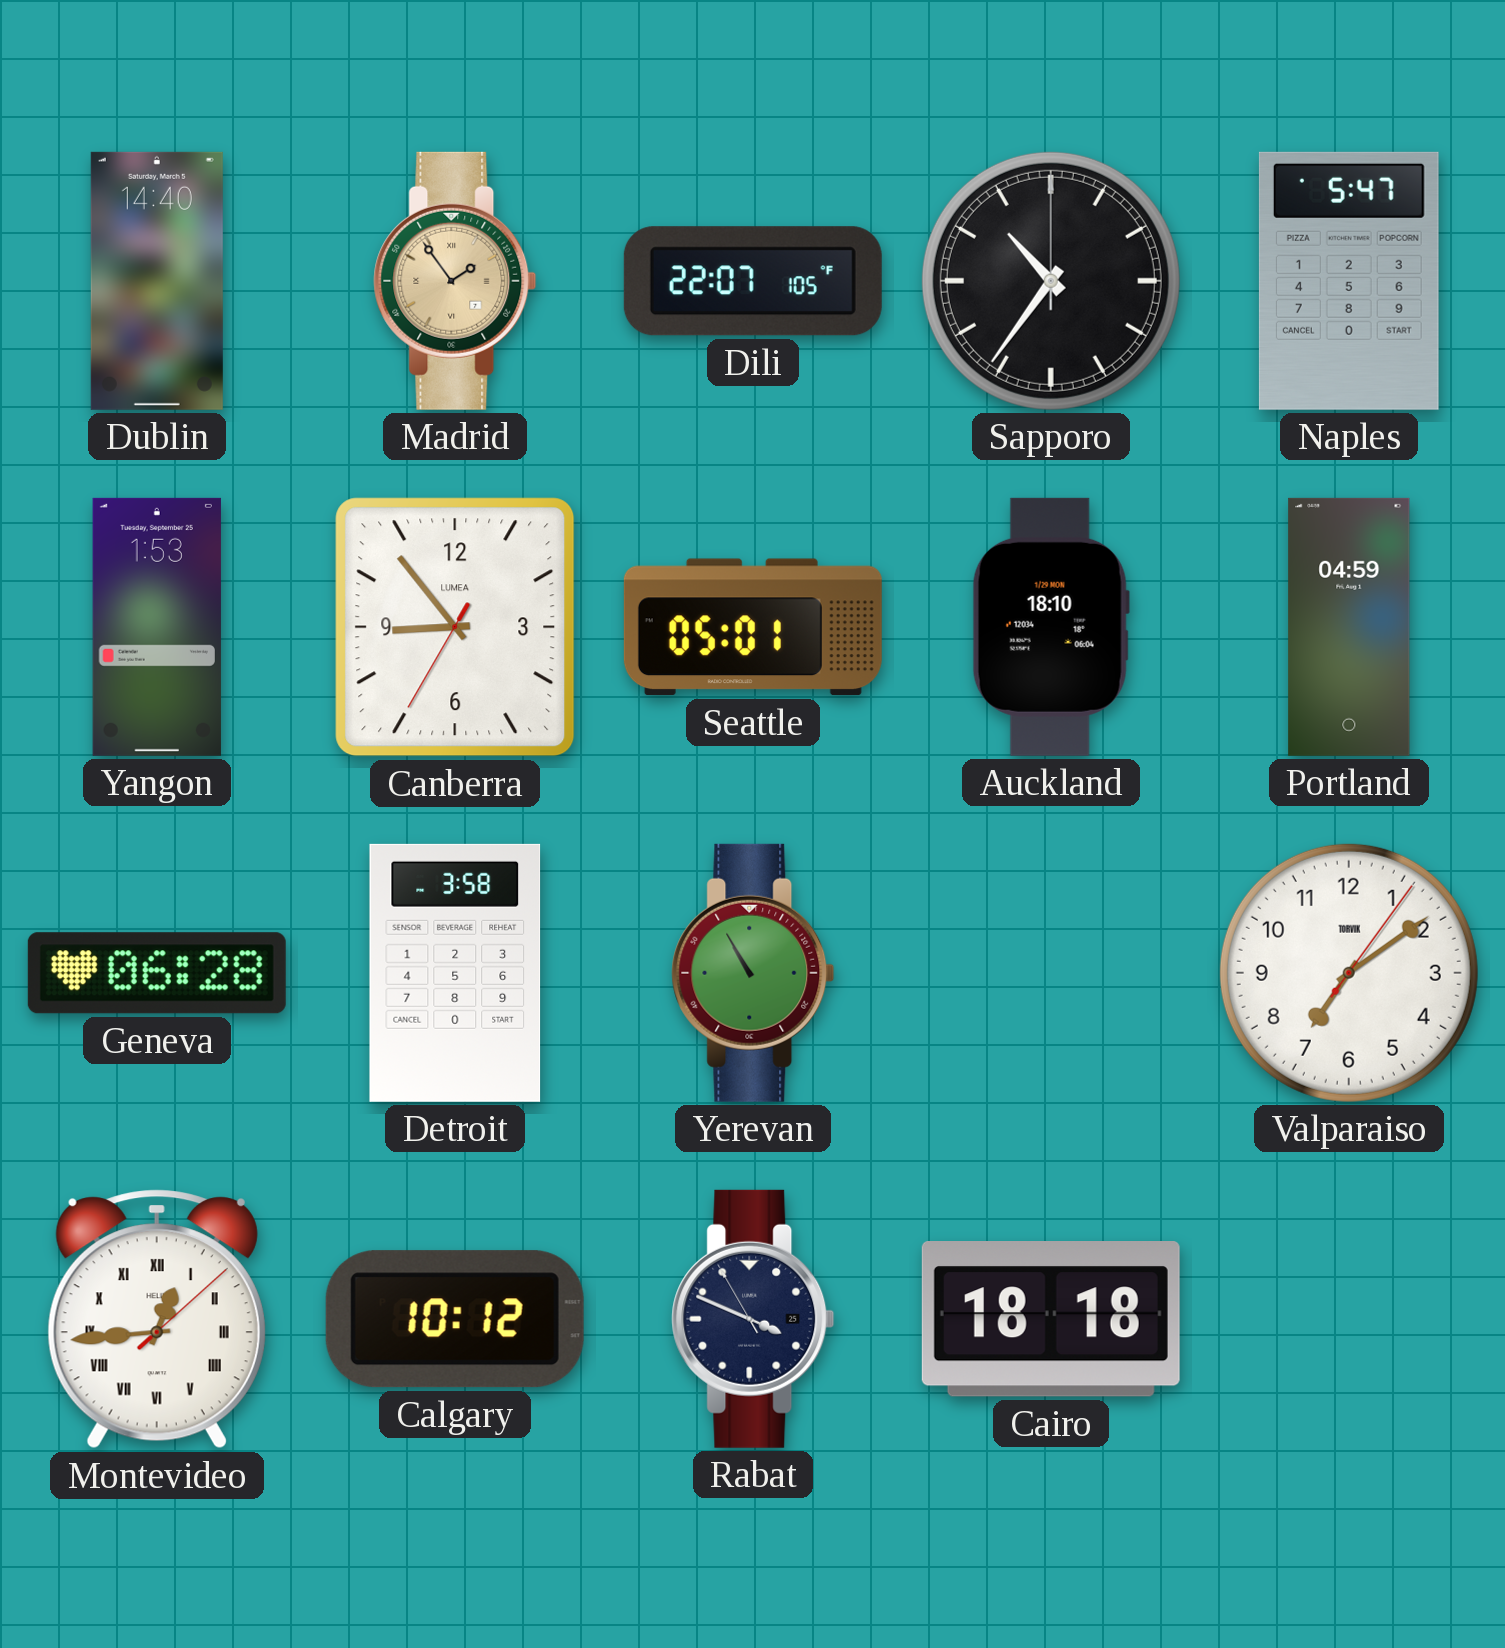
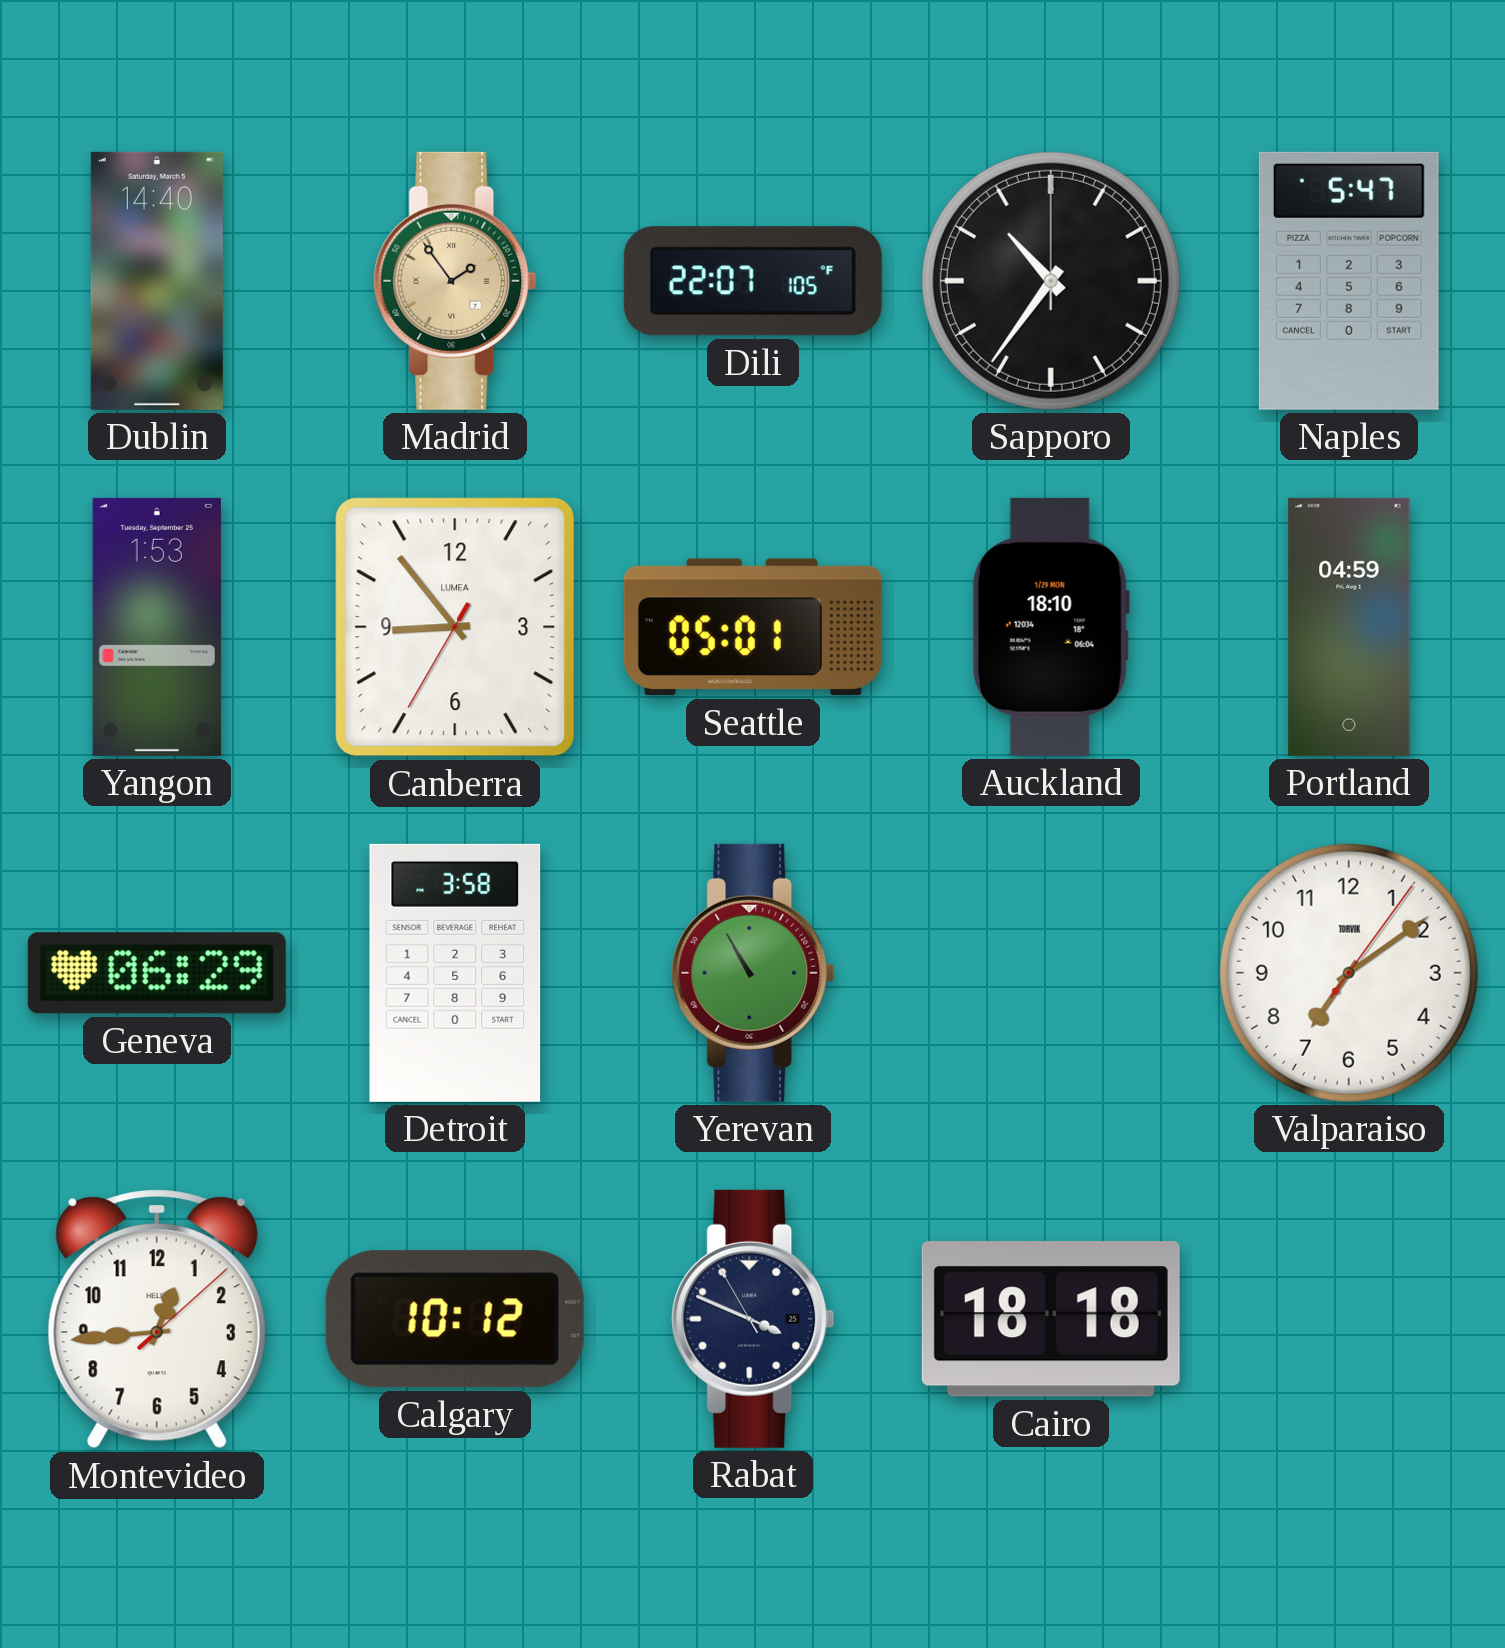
Geneva: 06:28 -> 06:29
Montevideo numerals: Roman -> Arabic
